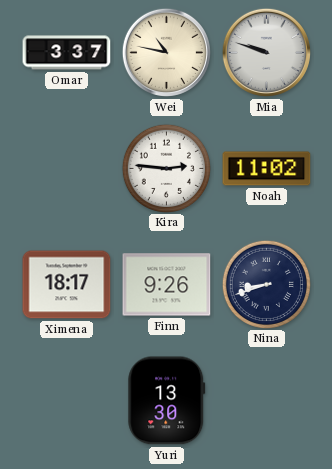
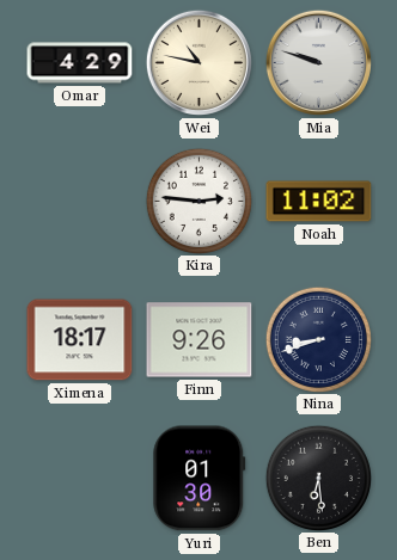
Omar: 3:37 -> 4:29
Yuri: 13:30 -> 01:30
Ben: none -> 6:29
